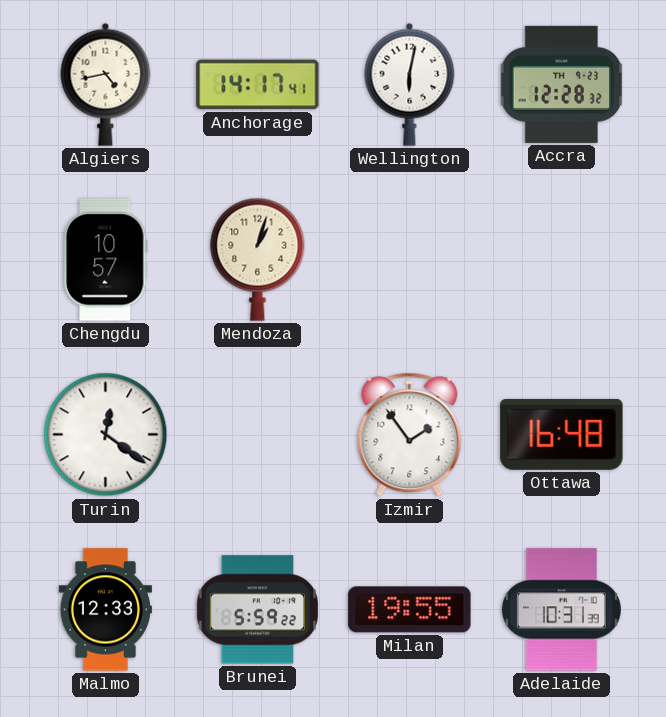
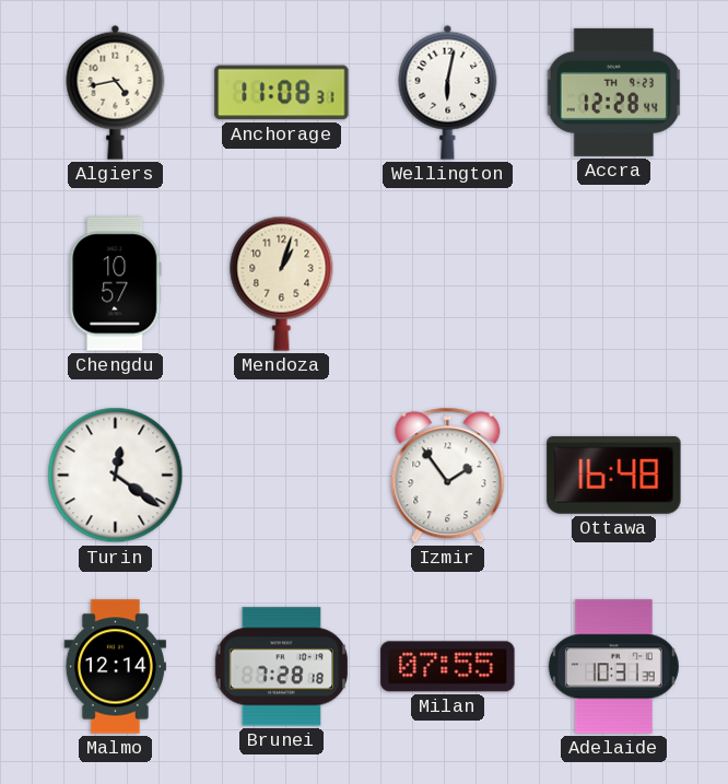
Anchorage: 14:17 -> 11:08
Accra: 12:28:32 -> 12:28:44
Malmo: 12:33 -> 12:14
Brunei: 5:59 -> 7:28
Milan: 19:55 -> 07:55
